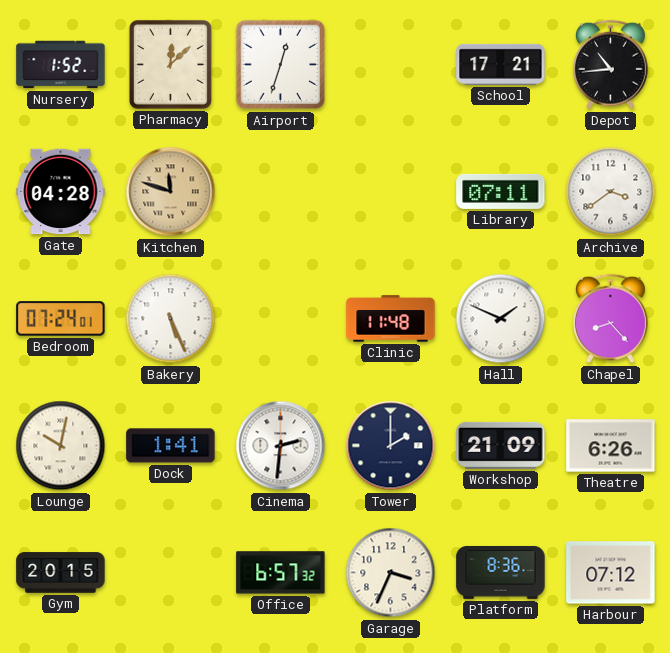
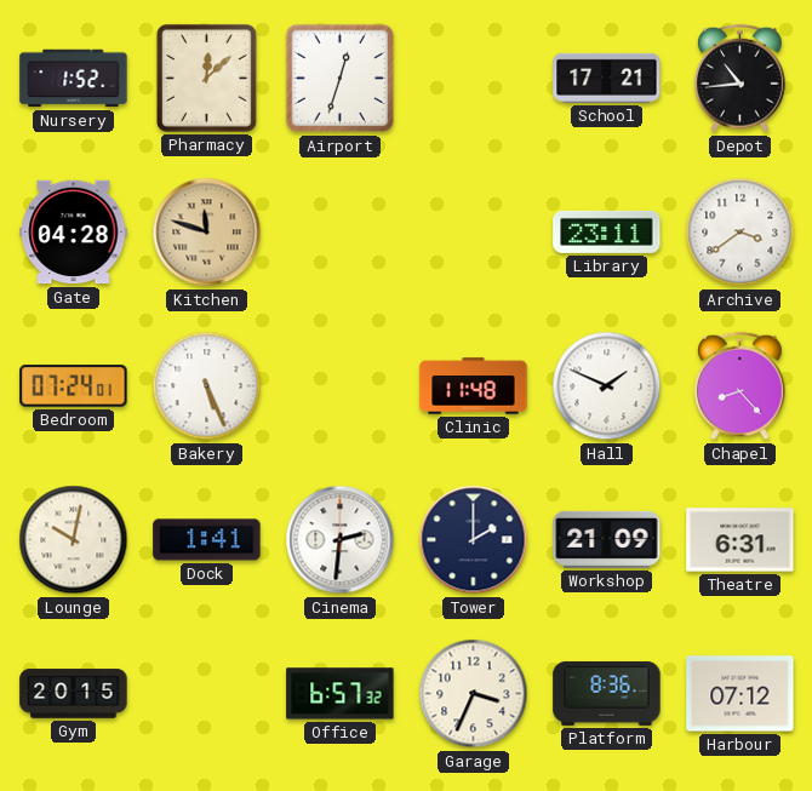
Library: 07:11 -> 23:11
Theatre: 6:26 -> 6:31
